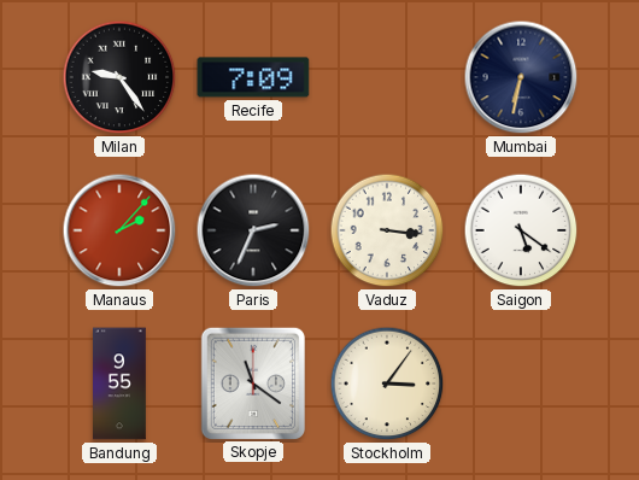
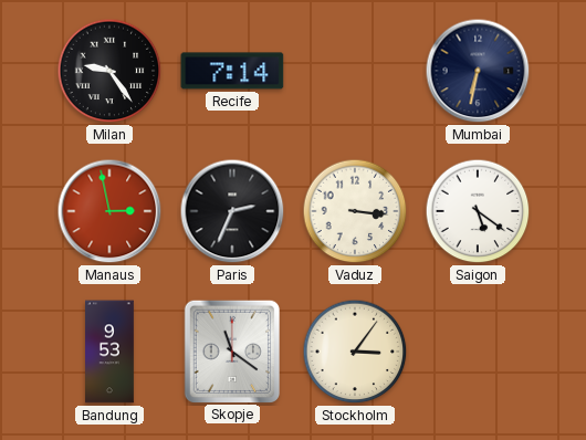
Recife: 7:09 -> 7:14
Manaus: 2:07 -> 2:58
Bandung: 9:55 -> 9:53
